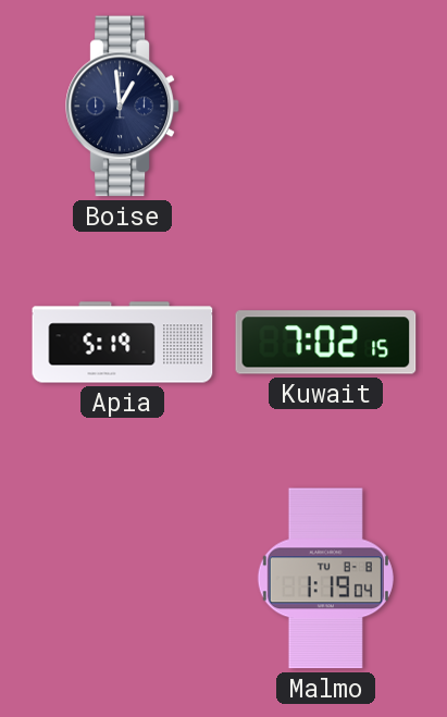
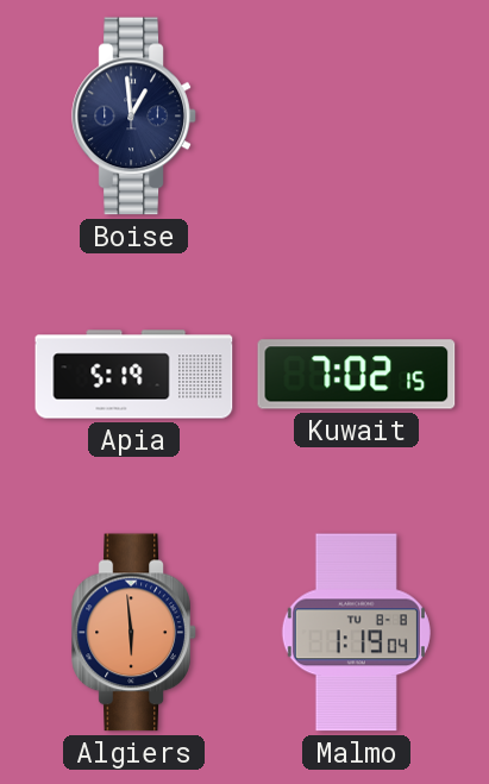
Algiers: none -> 5:59
